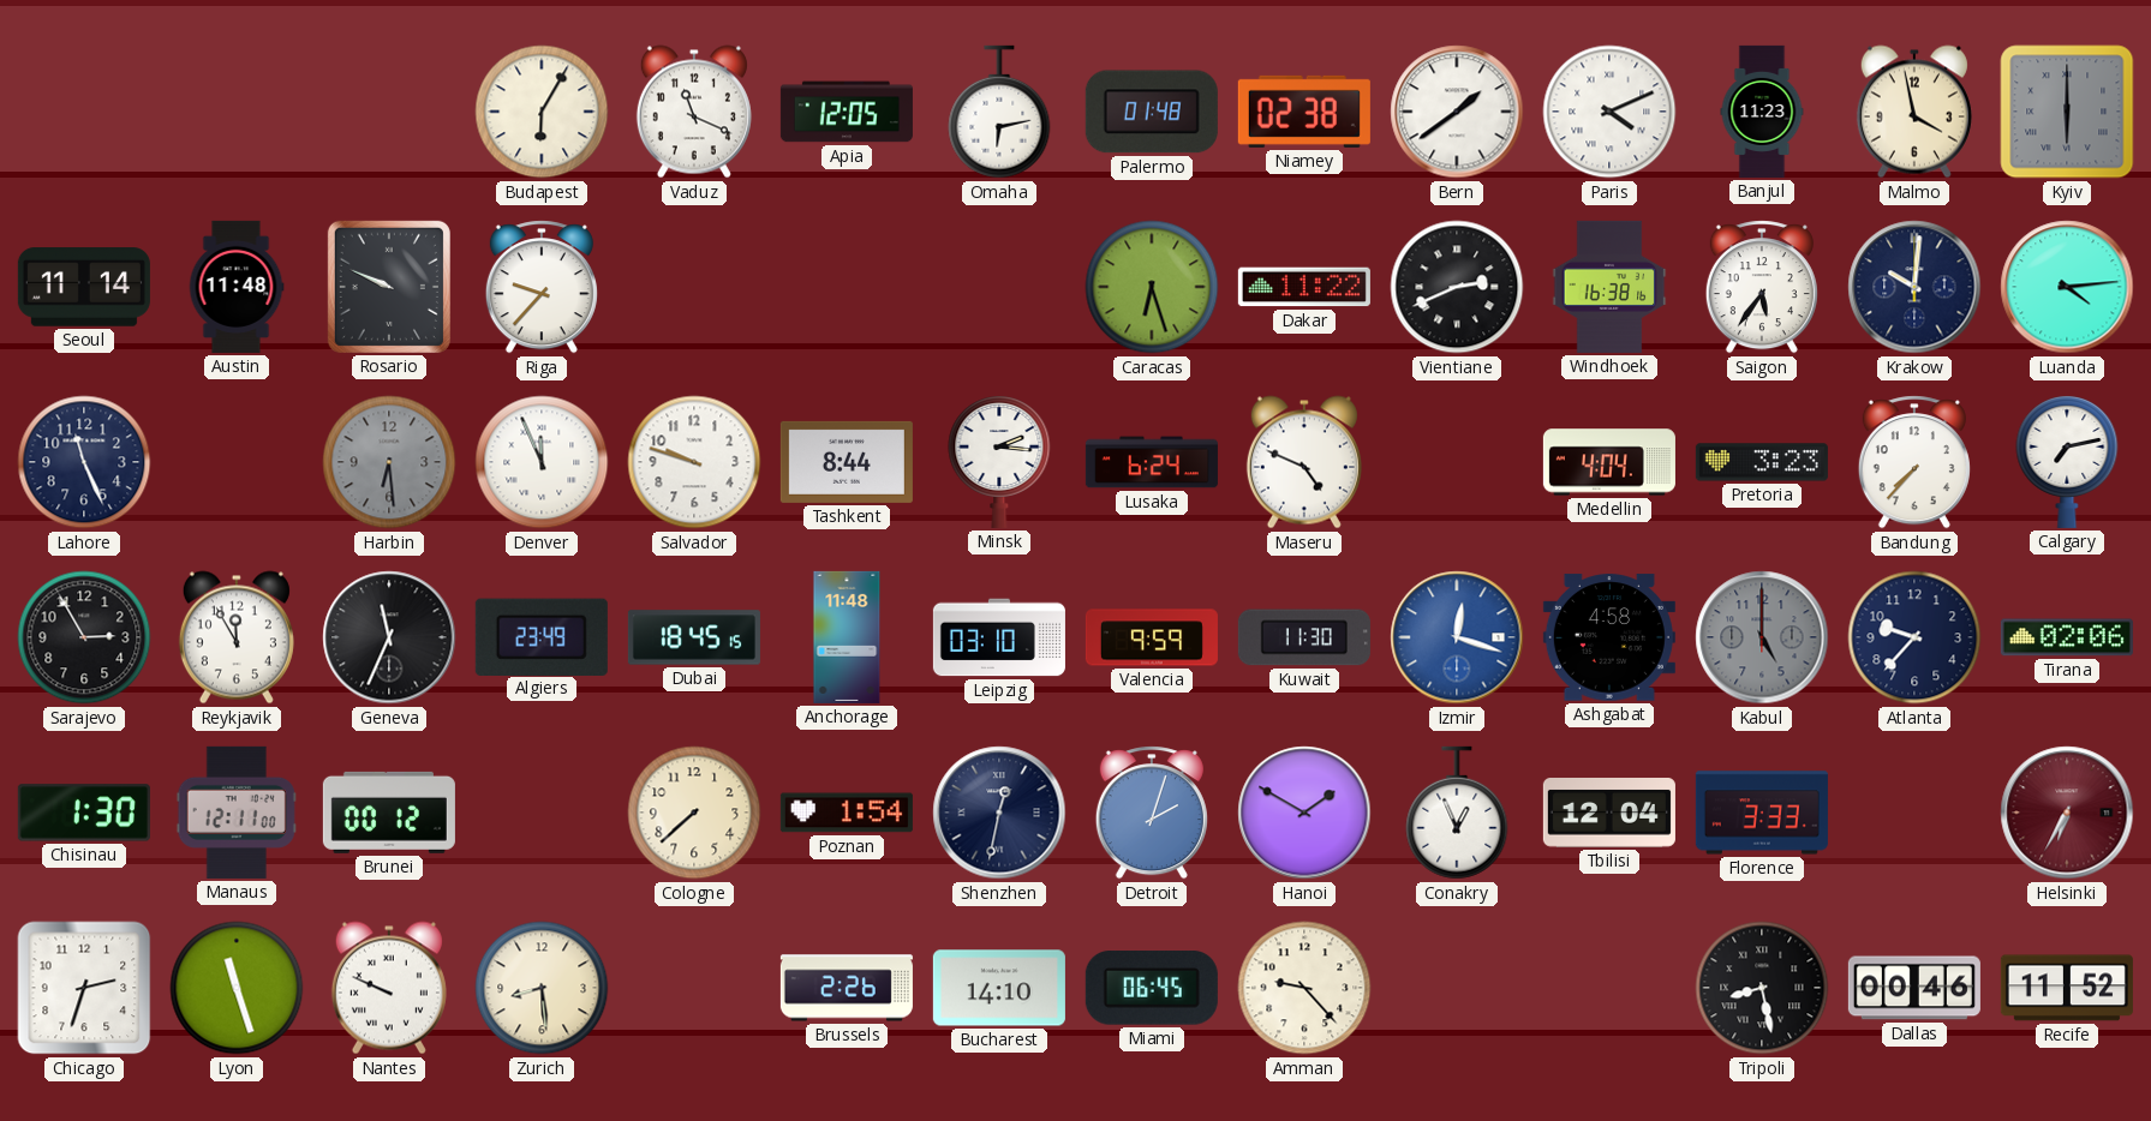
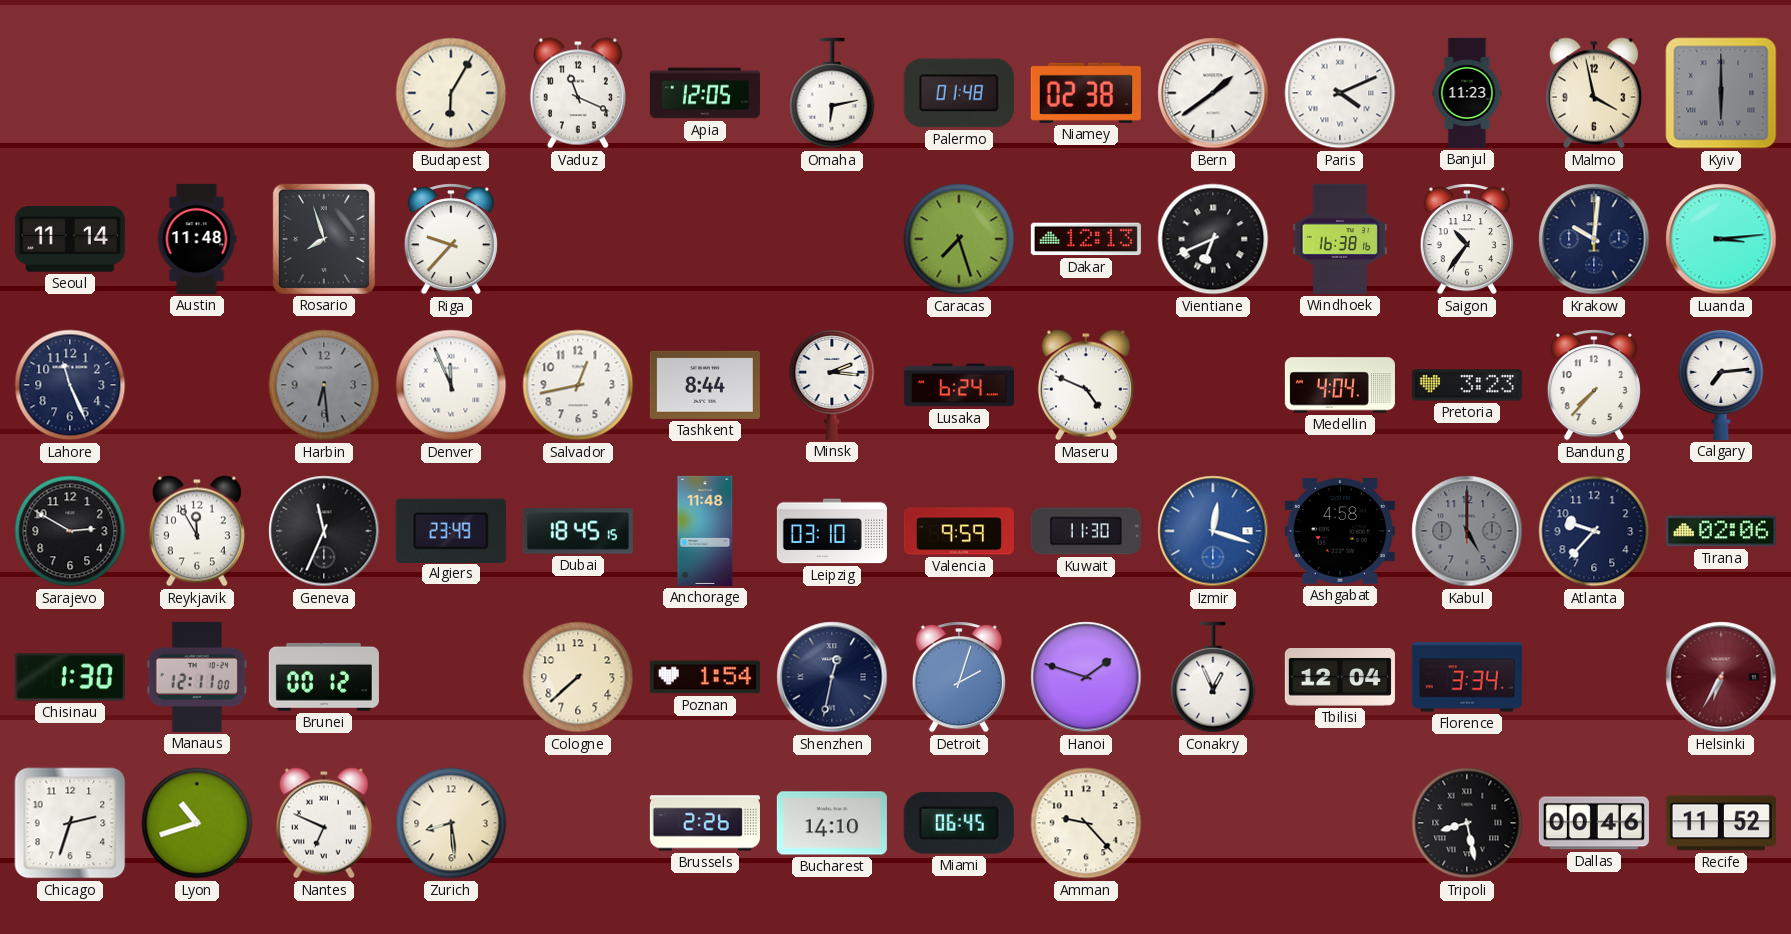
Rosario: 9:49 -> 7:57
Caracas: 6:27 -> 7:27
Dakar: 11:22 -> 12:13
Vientiane: 2:41 -> 6:41
Saigon: 5:36 -> 10:36
Luanda: 4:14 -> 3:14
Salvador: 9:48 -> 12:43
Calgary: 7:13 -> 7:14
Sarajevo: 2:55 -> 2:50
Hanoi: 1:50 -> 1:48
Florence: 3:33 -> 3:34
Lyon: 11:27 -> 10:42
Nantes: 9:49 -> 6:49
